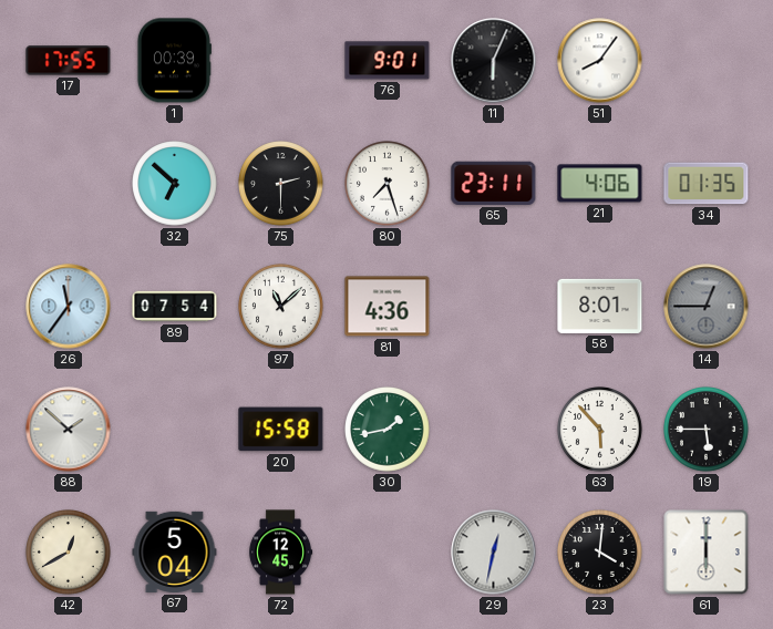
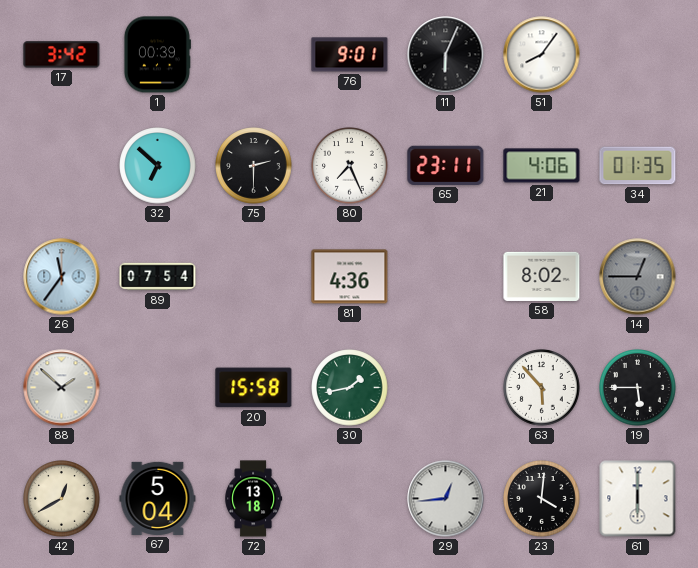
17: 17:55 -> 3:42
80: 7:27 -> 7:26
97: 11:08 -> none
58: 8:01 -> 8:02
72: 12:45 -> 13:18
29: 12:32 -> 12:44
